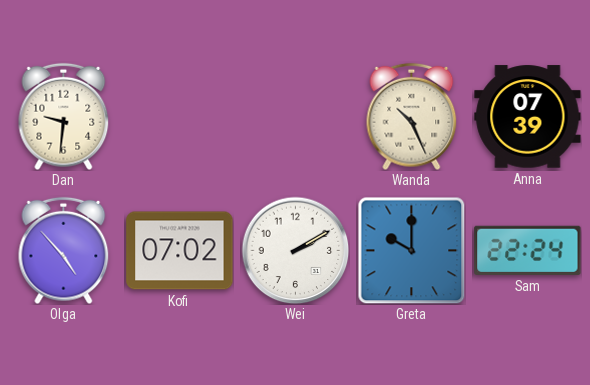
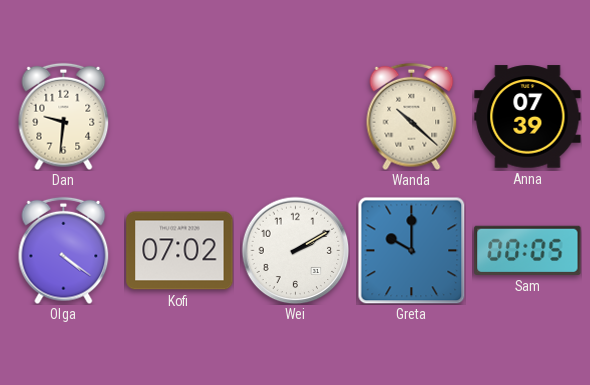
Wanda: 10:26 -> 10:22
Olga: 4:53 -> 4:21
Sam: 22:24 -> 00:05
